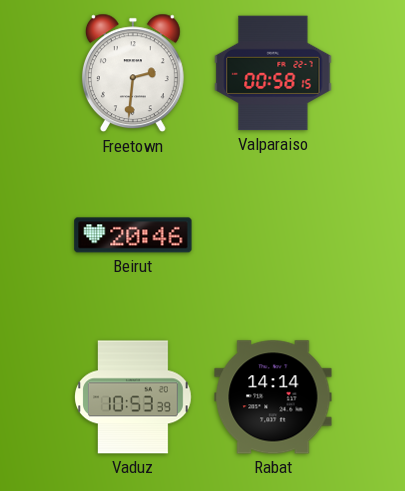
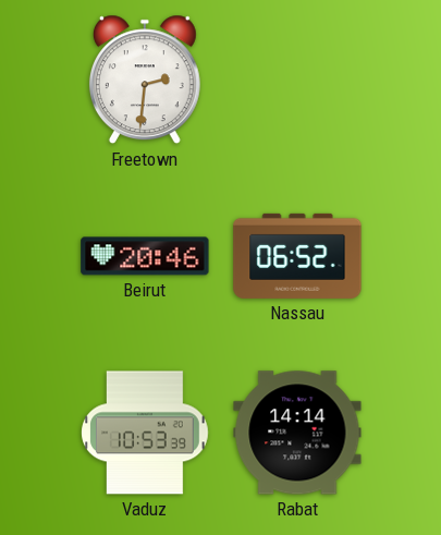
Valparaiso: 00:58 -> none
Nassau: none -> 06:52
